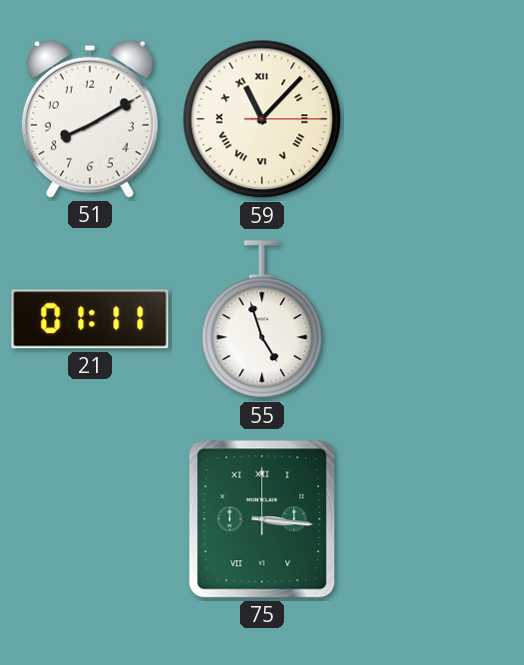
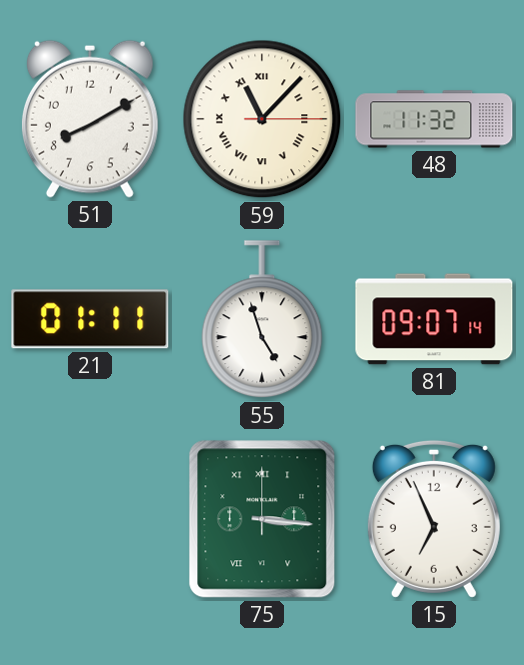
48: none -> 11:32
81: none -> 09:07
15: none -> 6:56
